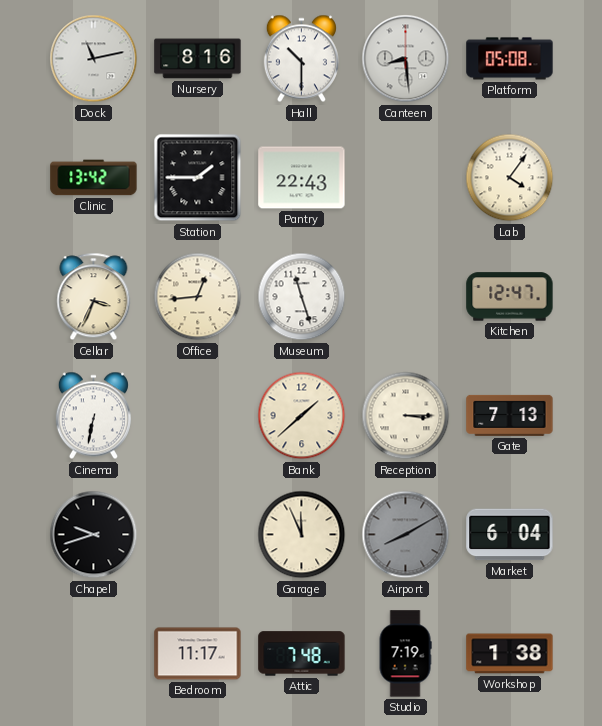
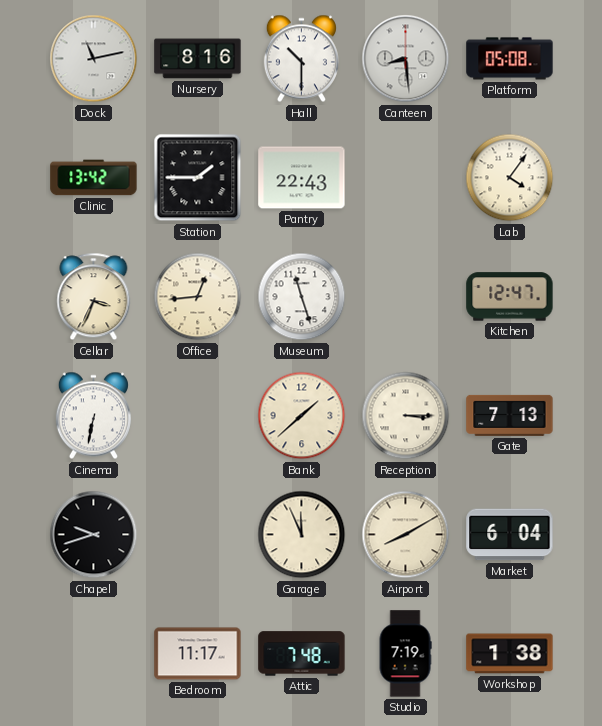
Airport dial: grey -> cream
